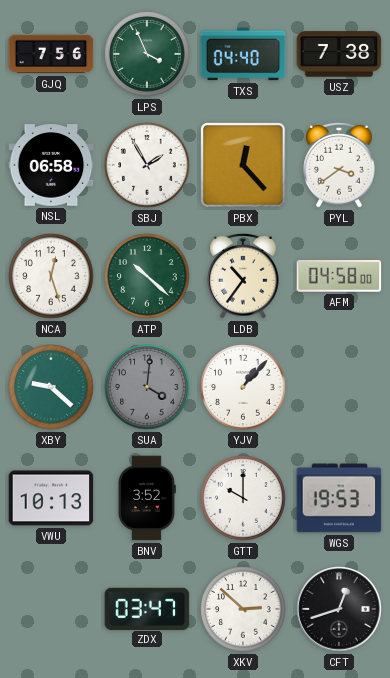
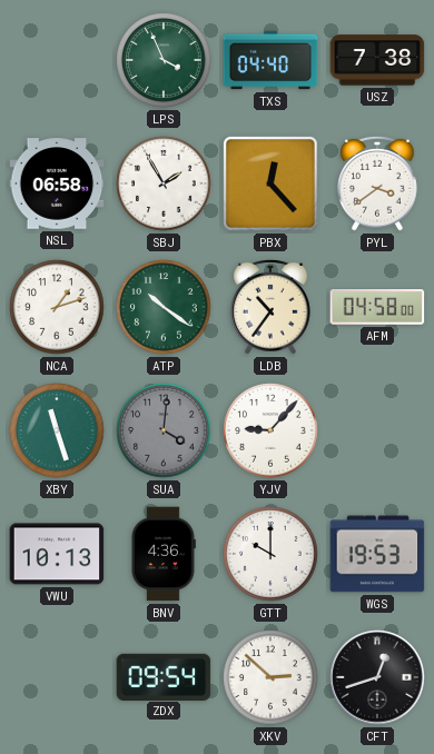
GJQ: 7:56 -> none
NCA: 12:27 -> 1:12
ATP: 10:22 -> 10:21
XBY: 9:22 -> 11:27
YJV: 1:07 -> 9:07
BNV: 3:52 -> 4:36
ZDX: 03:47 -> 09:54
